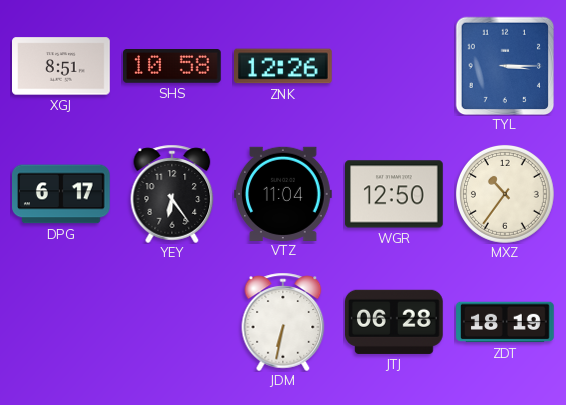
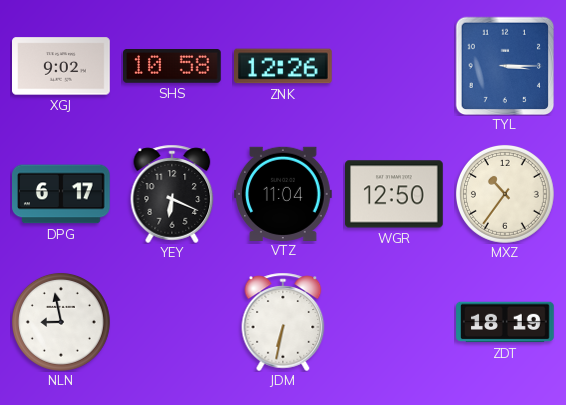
XGJ: 8:51 -> 9:02
YEY: 6:24 -> 6:19
NLN: none -> 8:58
JTJ: 06:28 -> none
